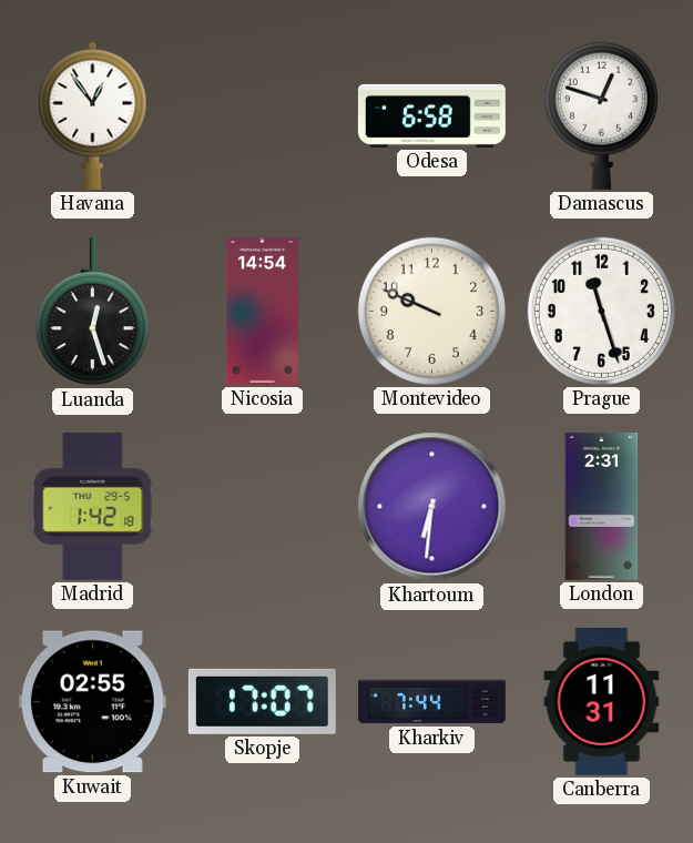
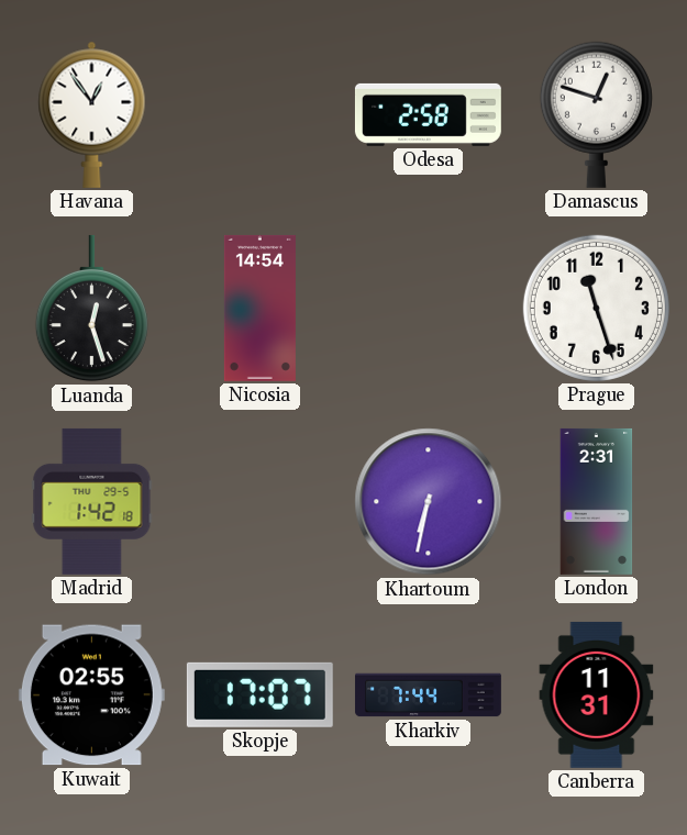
Odesa: 6:58 -> 2:58
Montevideo: 9:49 -> none
Khartoum: 6:31 -> 6:32
